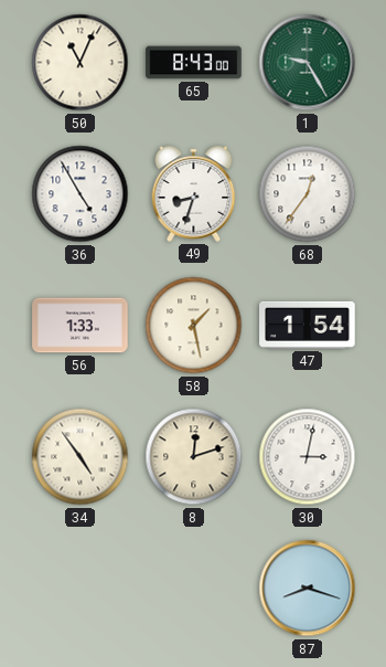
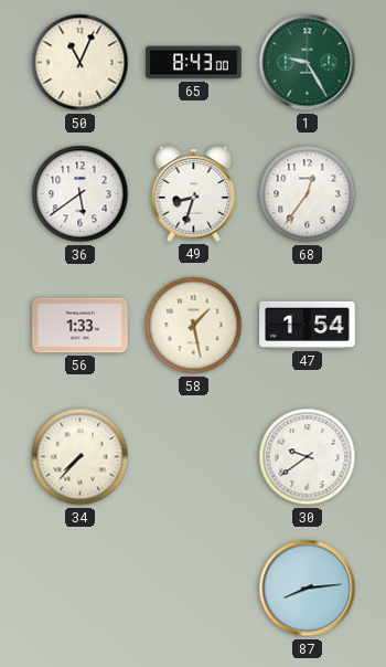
36: 4:55 -> 5:39
34: 4:54 -> 7:37
8: 12:12 -> none
30: 3:02 -> 9:39
87: 8:18 -> 8:14
